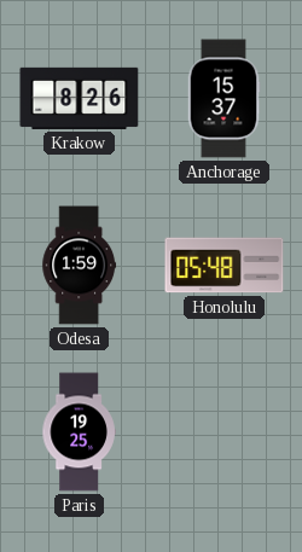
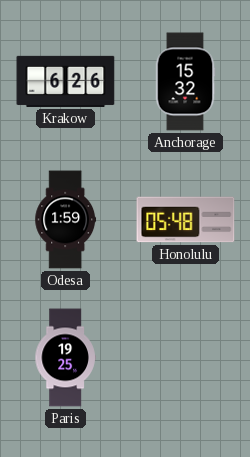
Krakow: 8:26 -> 6:26
Anchorage: 15:37 -> 15:32
